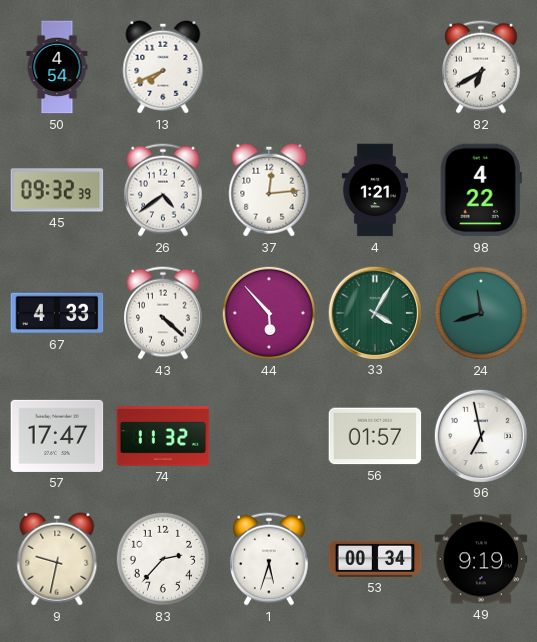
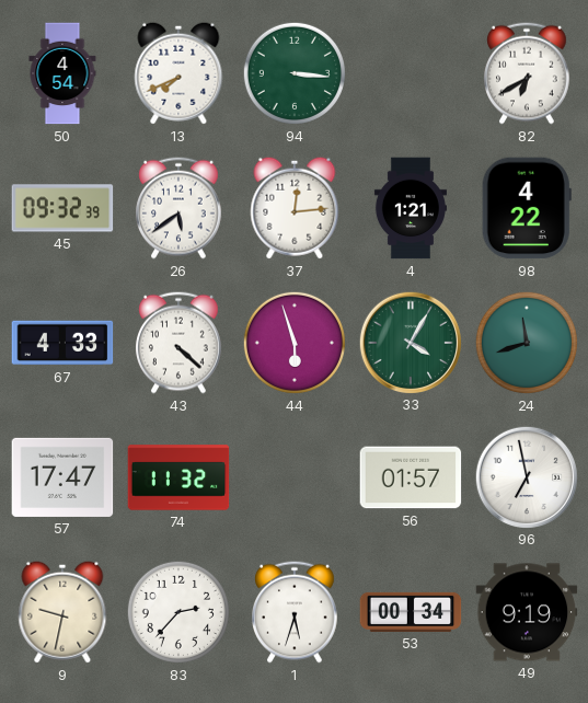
94: none -> 3:16
26: 4:39 -> 5:39
44: 5:53 -> 5:57
